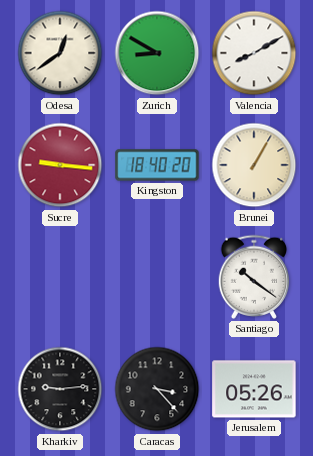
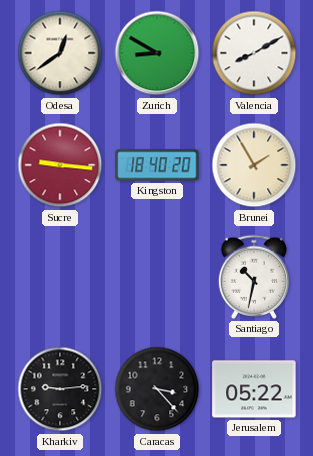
Brunei: 1:05 -> 1:55
Santiago: 10:21 -> 10:32
Jerusalem: 05:26 -> 05:22
